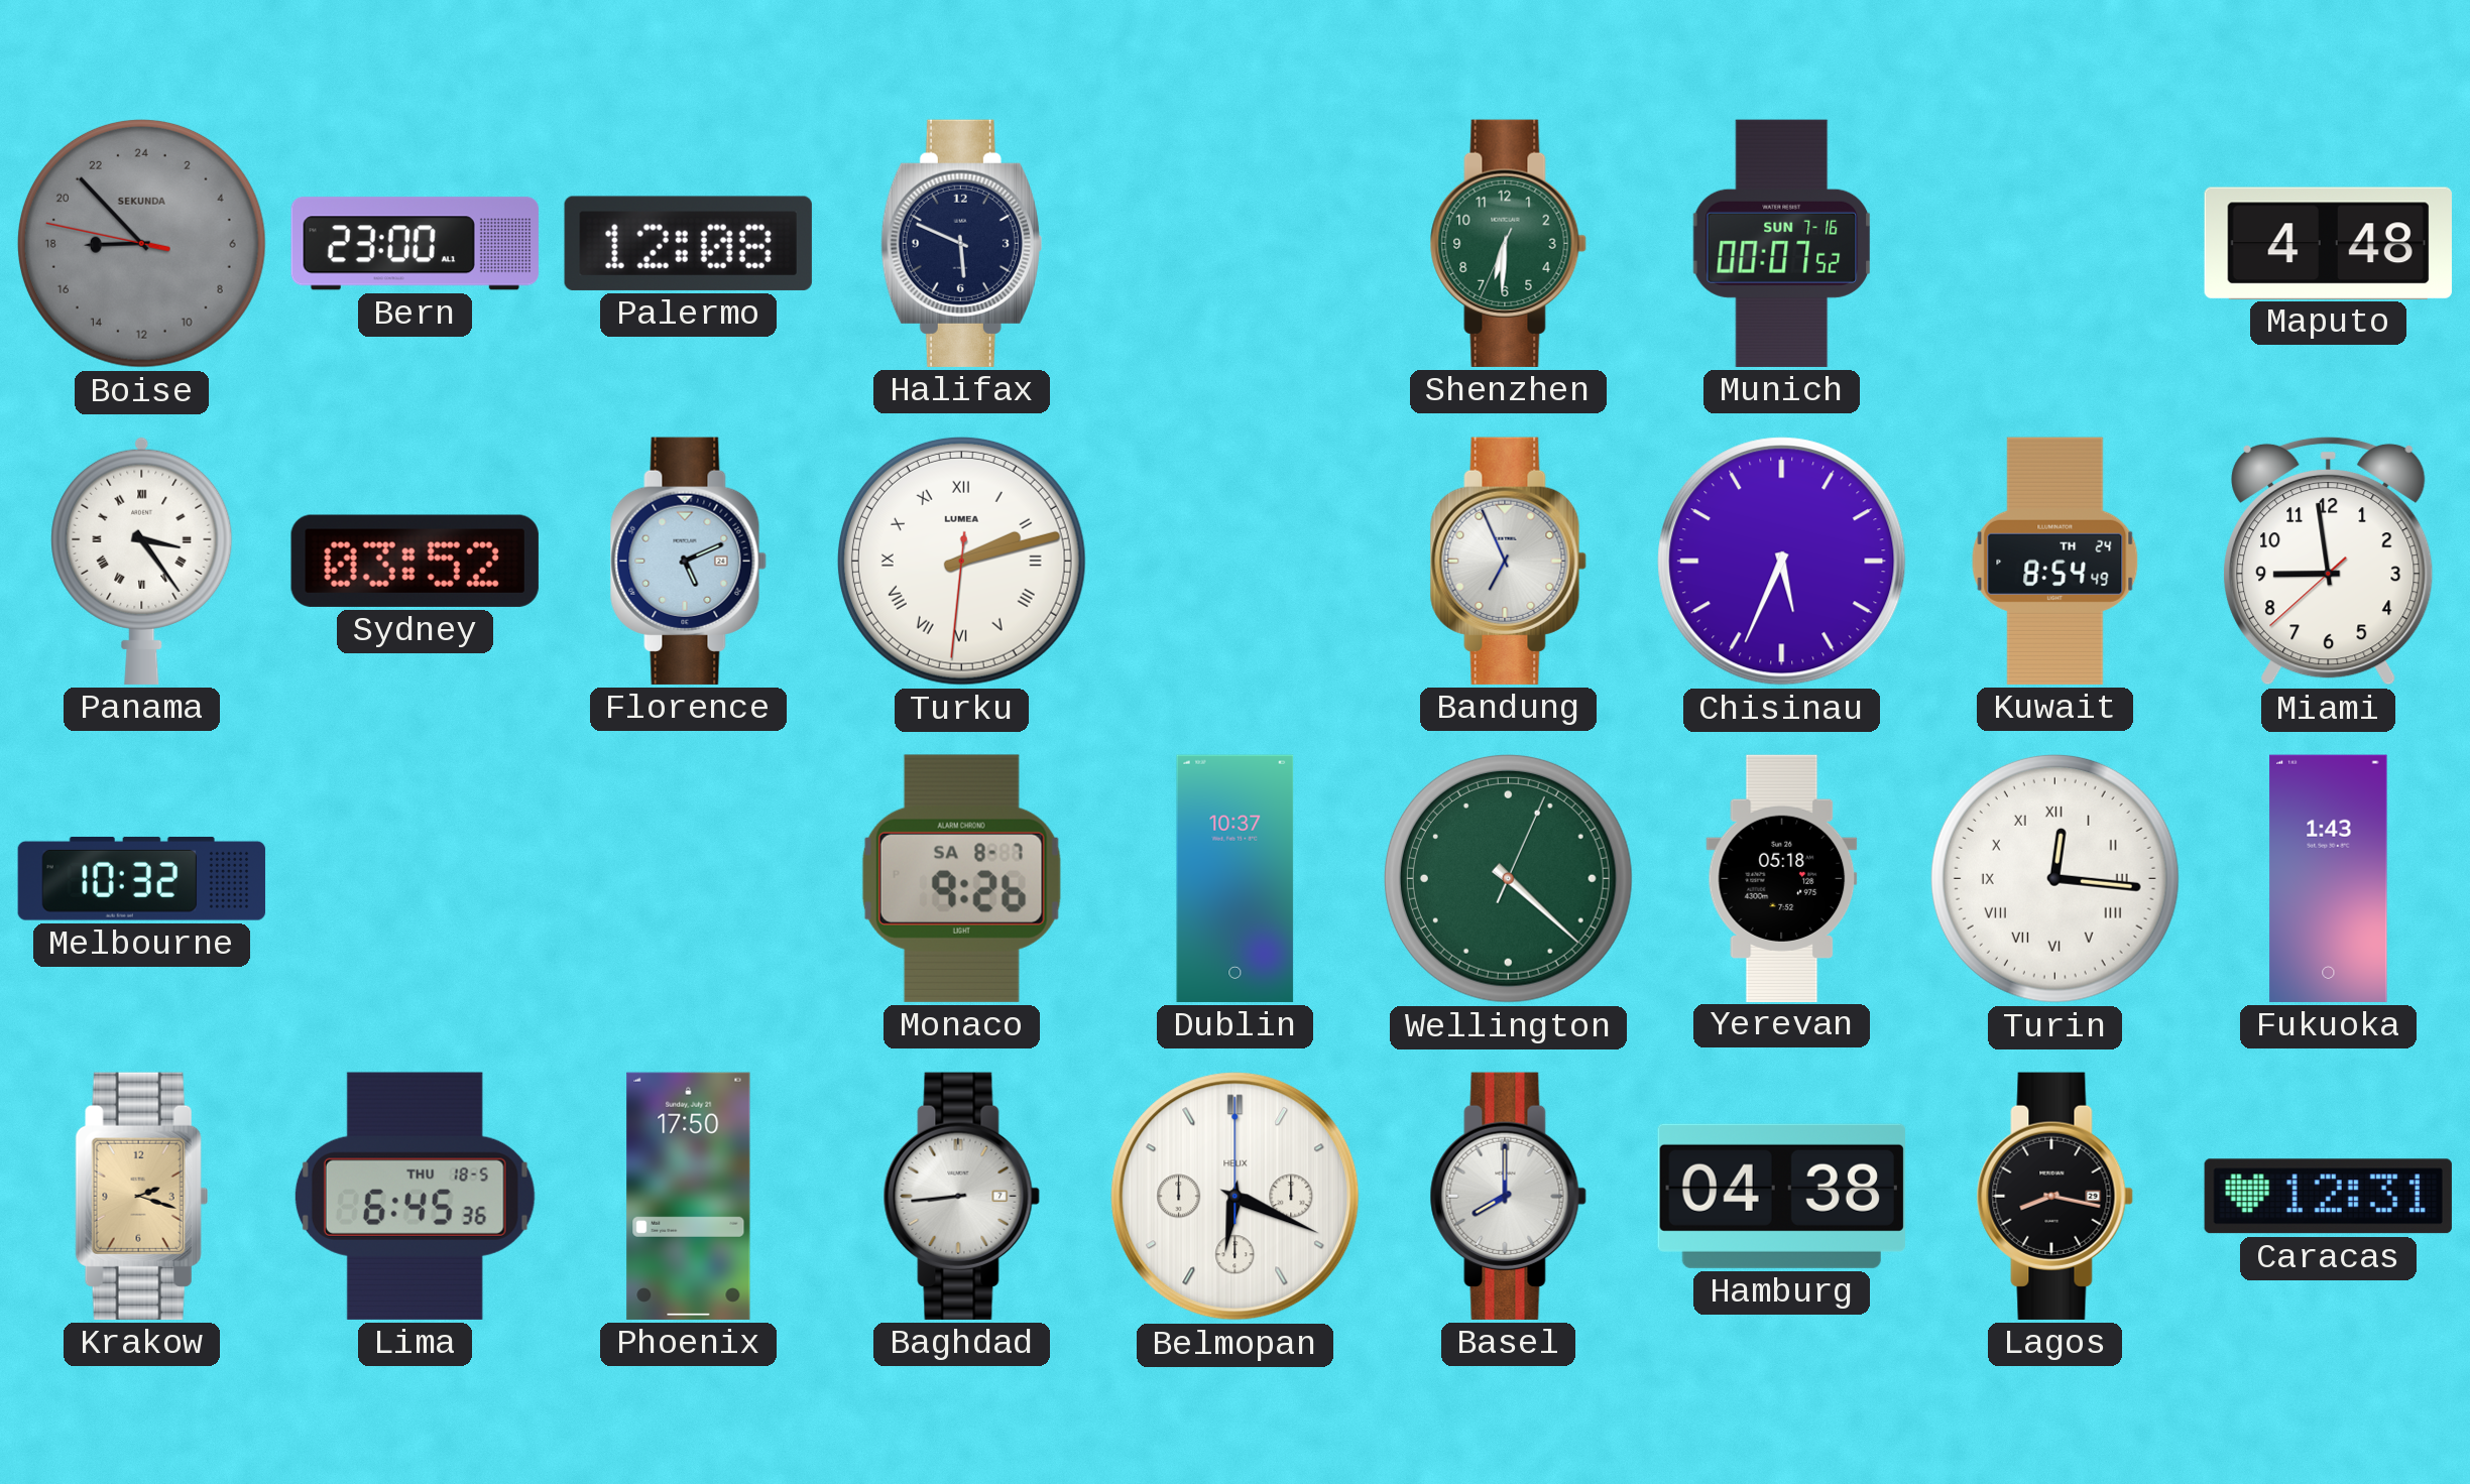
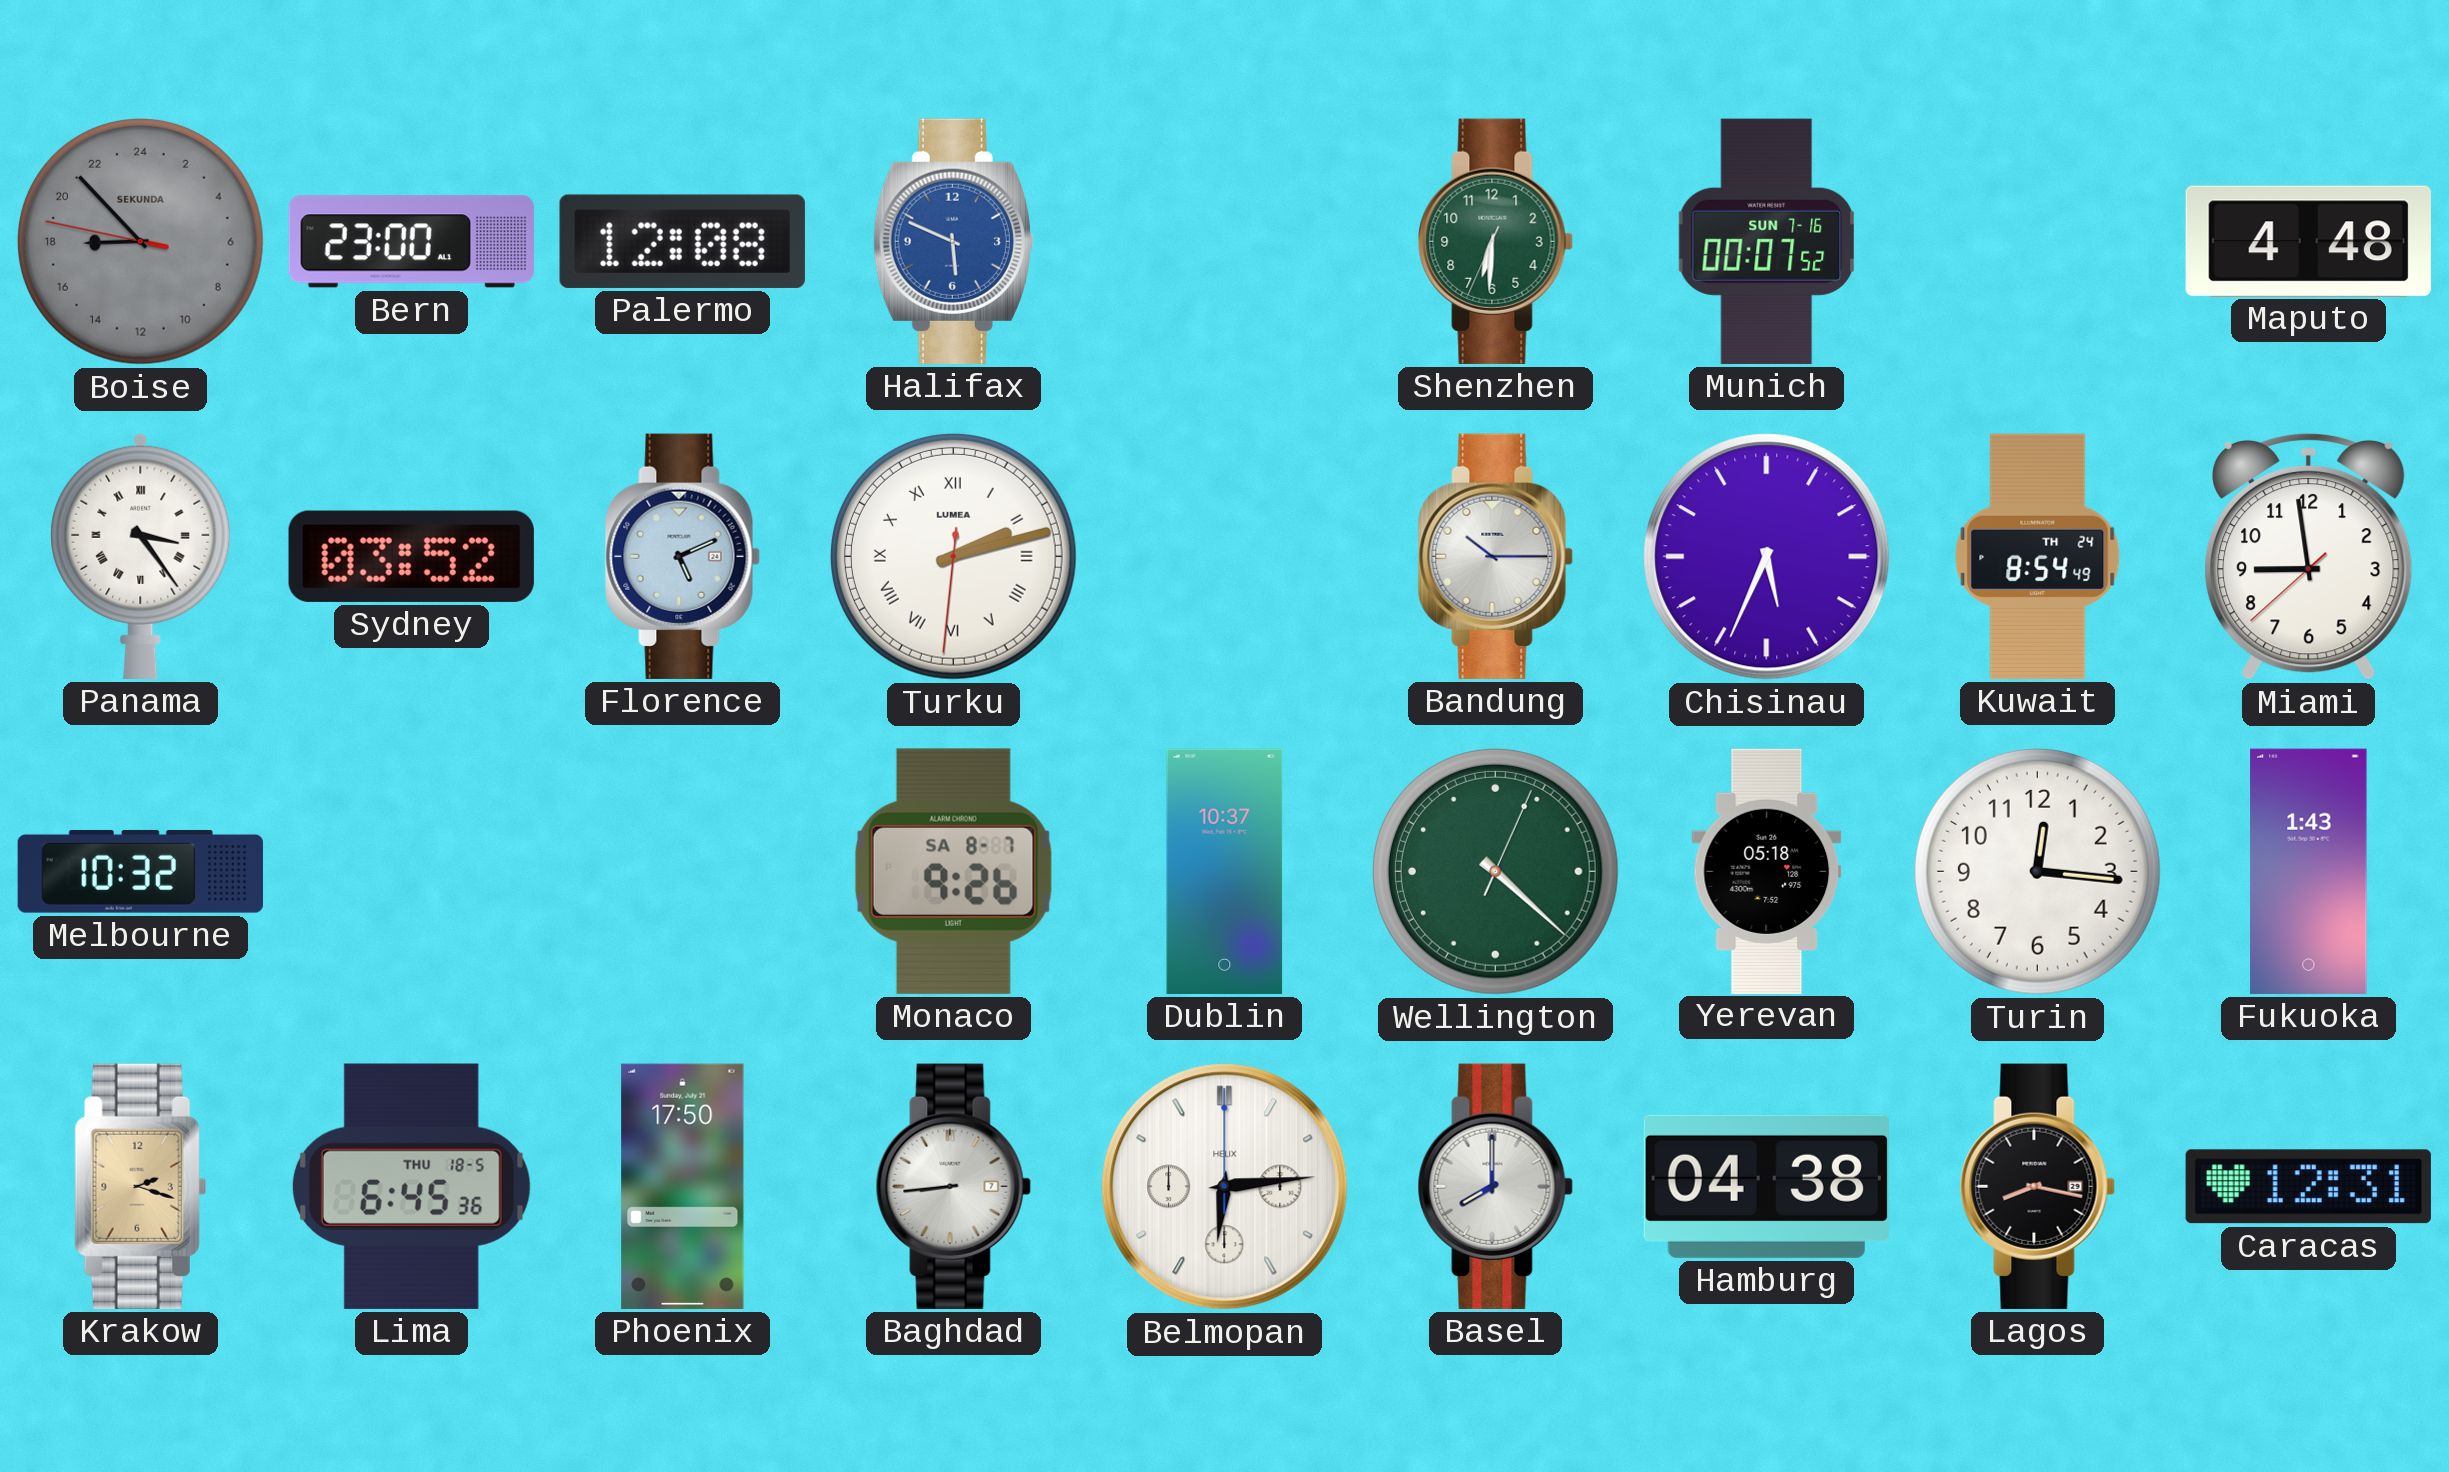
Halifax dial: navy -> blue
Bandung: 6:56 -> 10:15
Turin numerals: Roman -> Arabic
Belmopan: 6:19 -> 6:14
